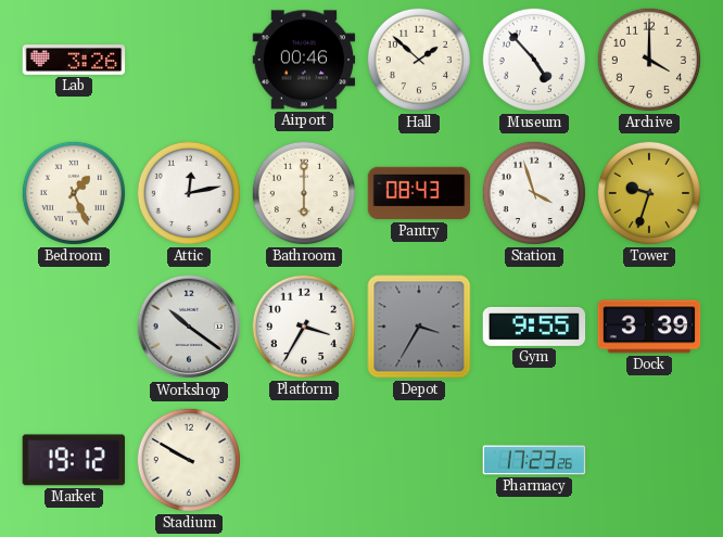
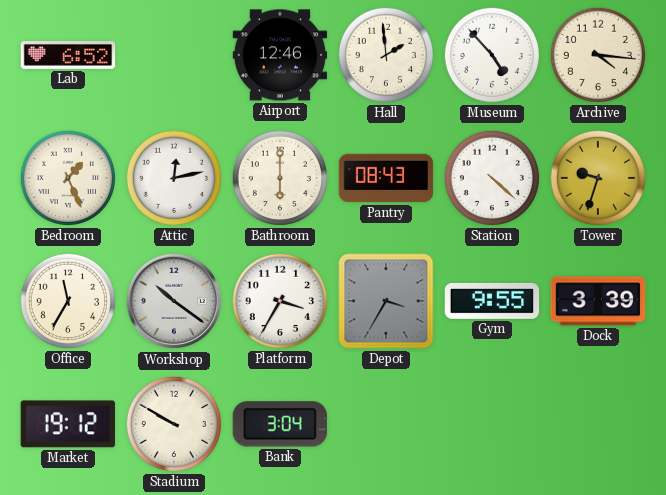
Lab: 3:26 -> 6:52
Airport: 00:46 -> 12:46
Hall: 1:52 -> 1:59
Archive: 4:00 -> 4:16
Station: 3:57 -> 4:22
Office: none -> 11:35
Bank: none -> 3:04
Pharmacy: 17:23 -> none
